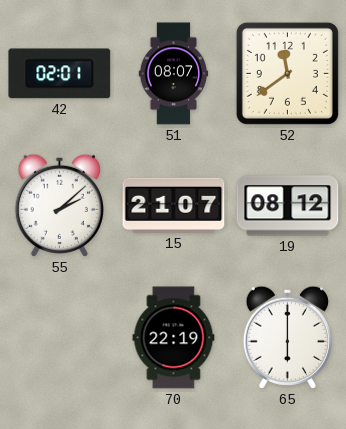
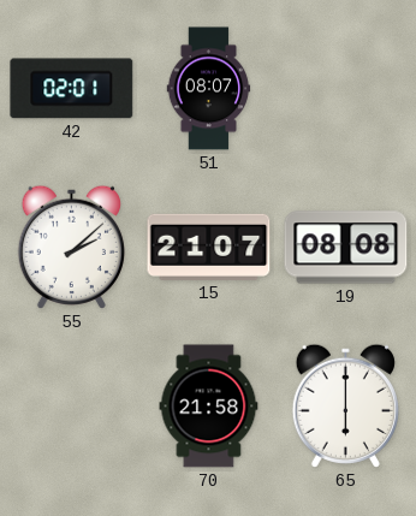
52: 11:39 -> none
19: 08:12 -> 08:08
70: 22:19 -> 21:58
